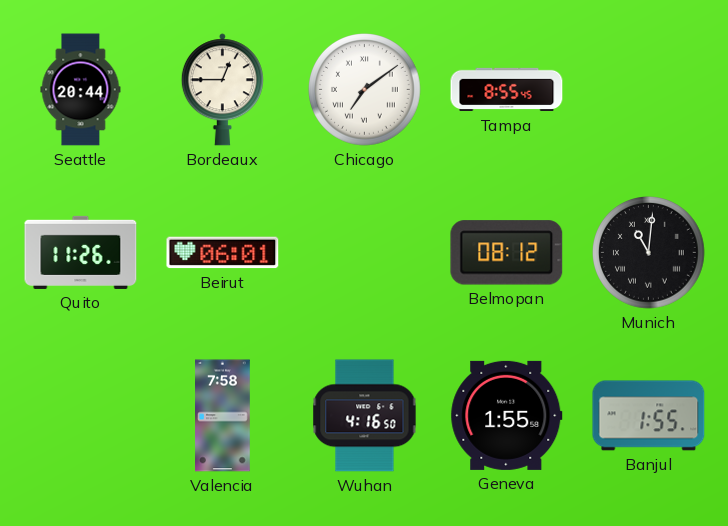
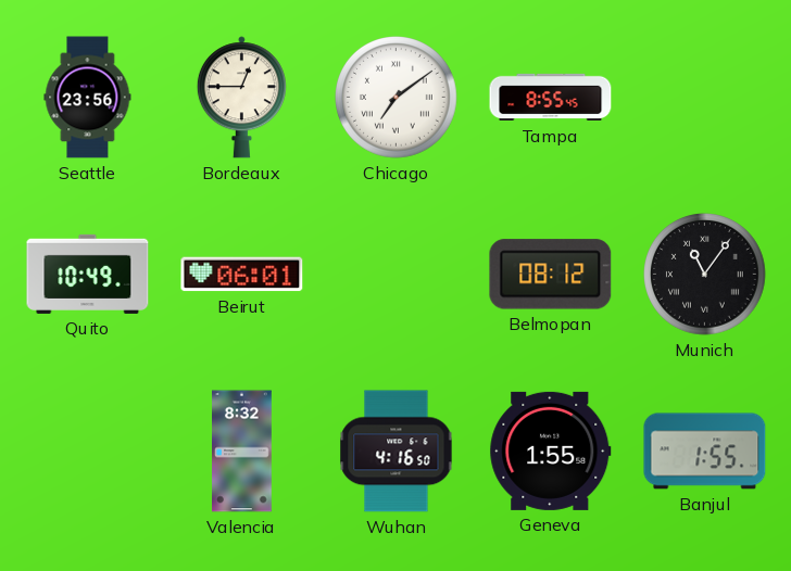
Seattle: 20:44 -> 23:56
Quito: 11:26 -> 10:49
Munich: 11:01 -> 11:06
Valencia: 7:58 -> 8:32
